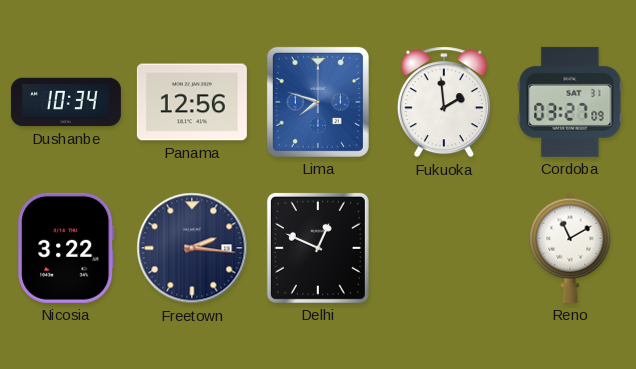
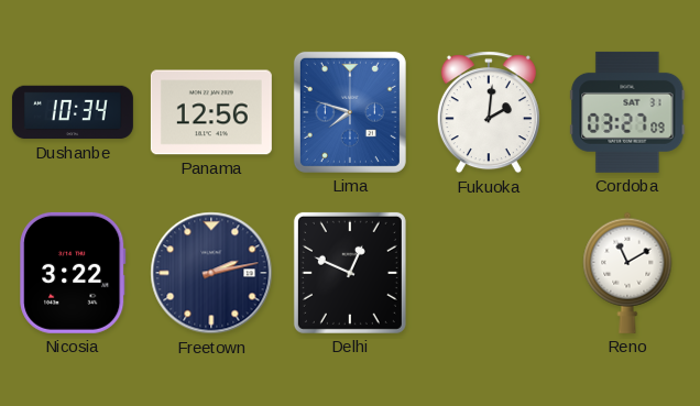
Fukuoka: 1:59 -> 2:01
Freetown: 2:16 -> 2:13
